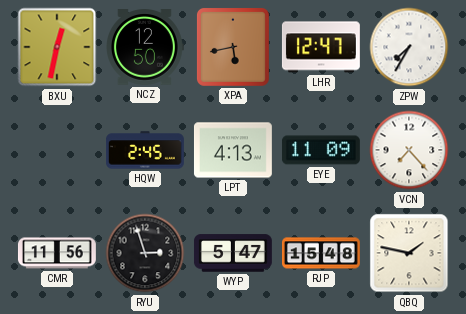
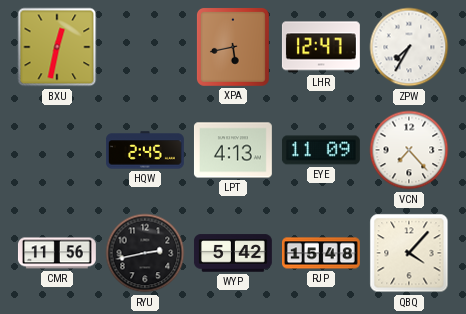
NCZ: 12:50 -> none
RYU: 2:57 -> 2:43
WYP: 5:47 -> 5:42
QBQ: 1:47 -> 4:07
